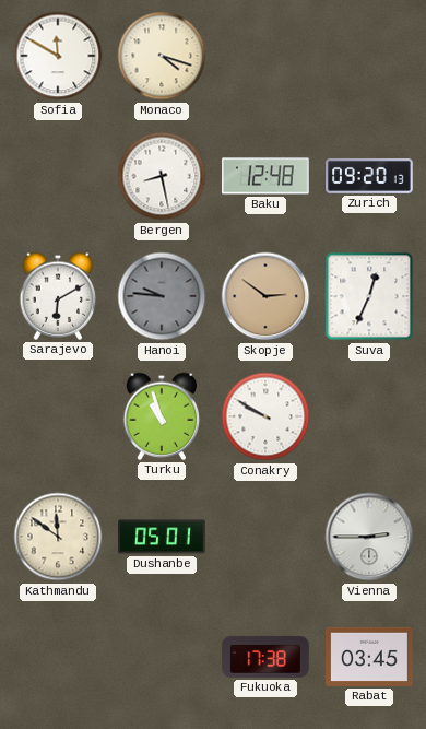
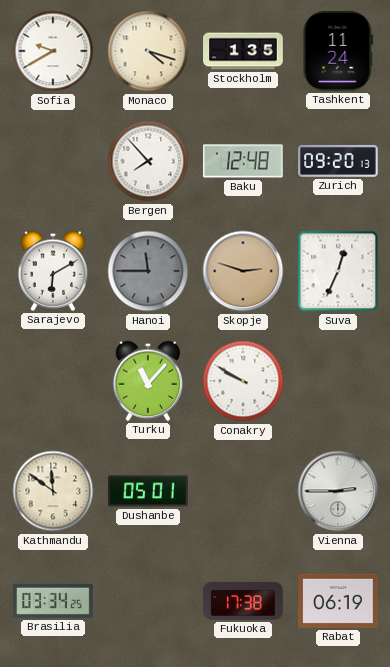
Sofia: 11:50 -> 9:40
Stockholm: none -> 1:35
Tashkent: none -> 11:24
Bergen: 8:28 -> 7:53
Hanoi: 9:46 -> 11:45
Skopje: 2:51 -> 2:48
Turku: 10:57 -> 11:07
Brasilia: none -> 03:34
Rabat: 03:45 -> 06:19
